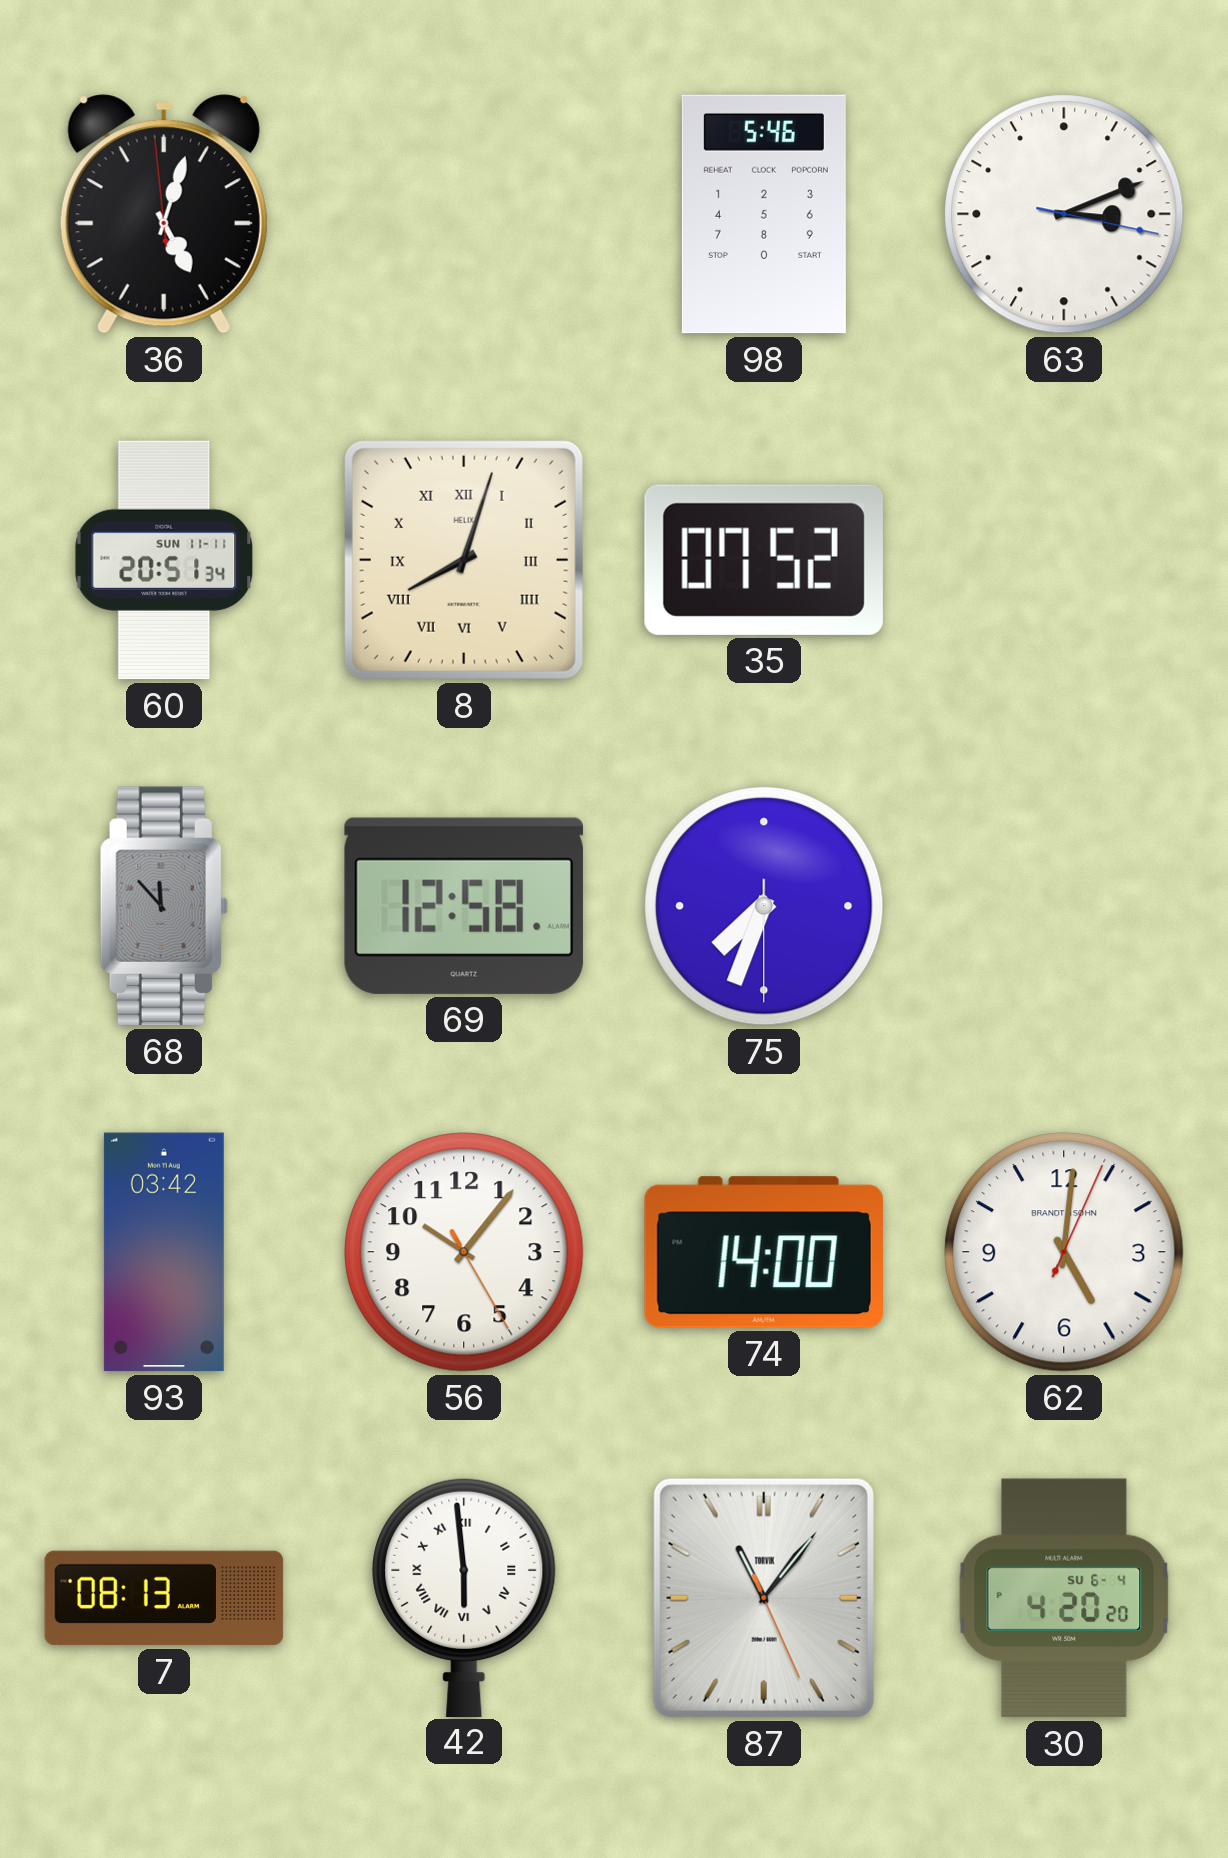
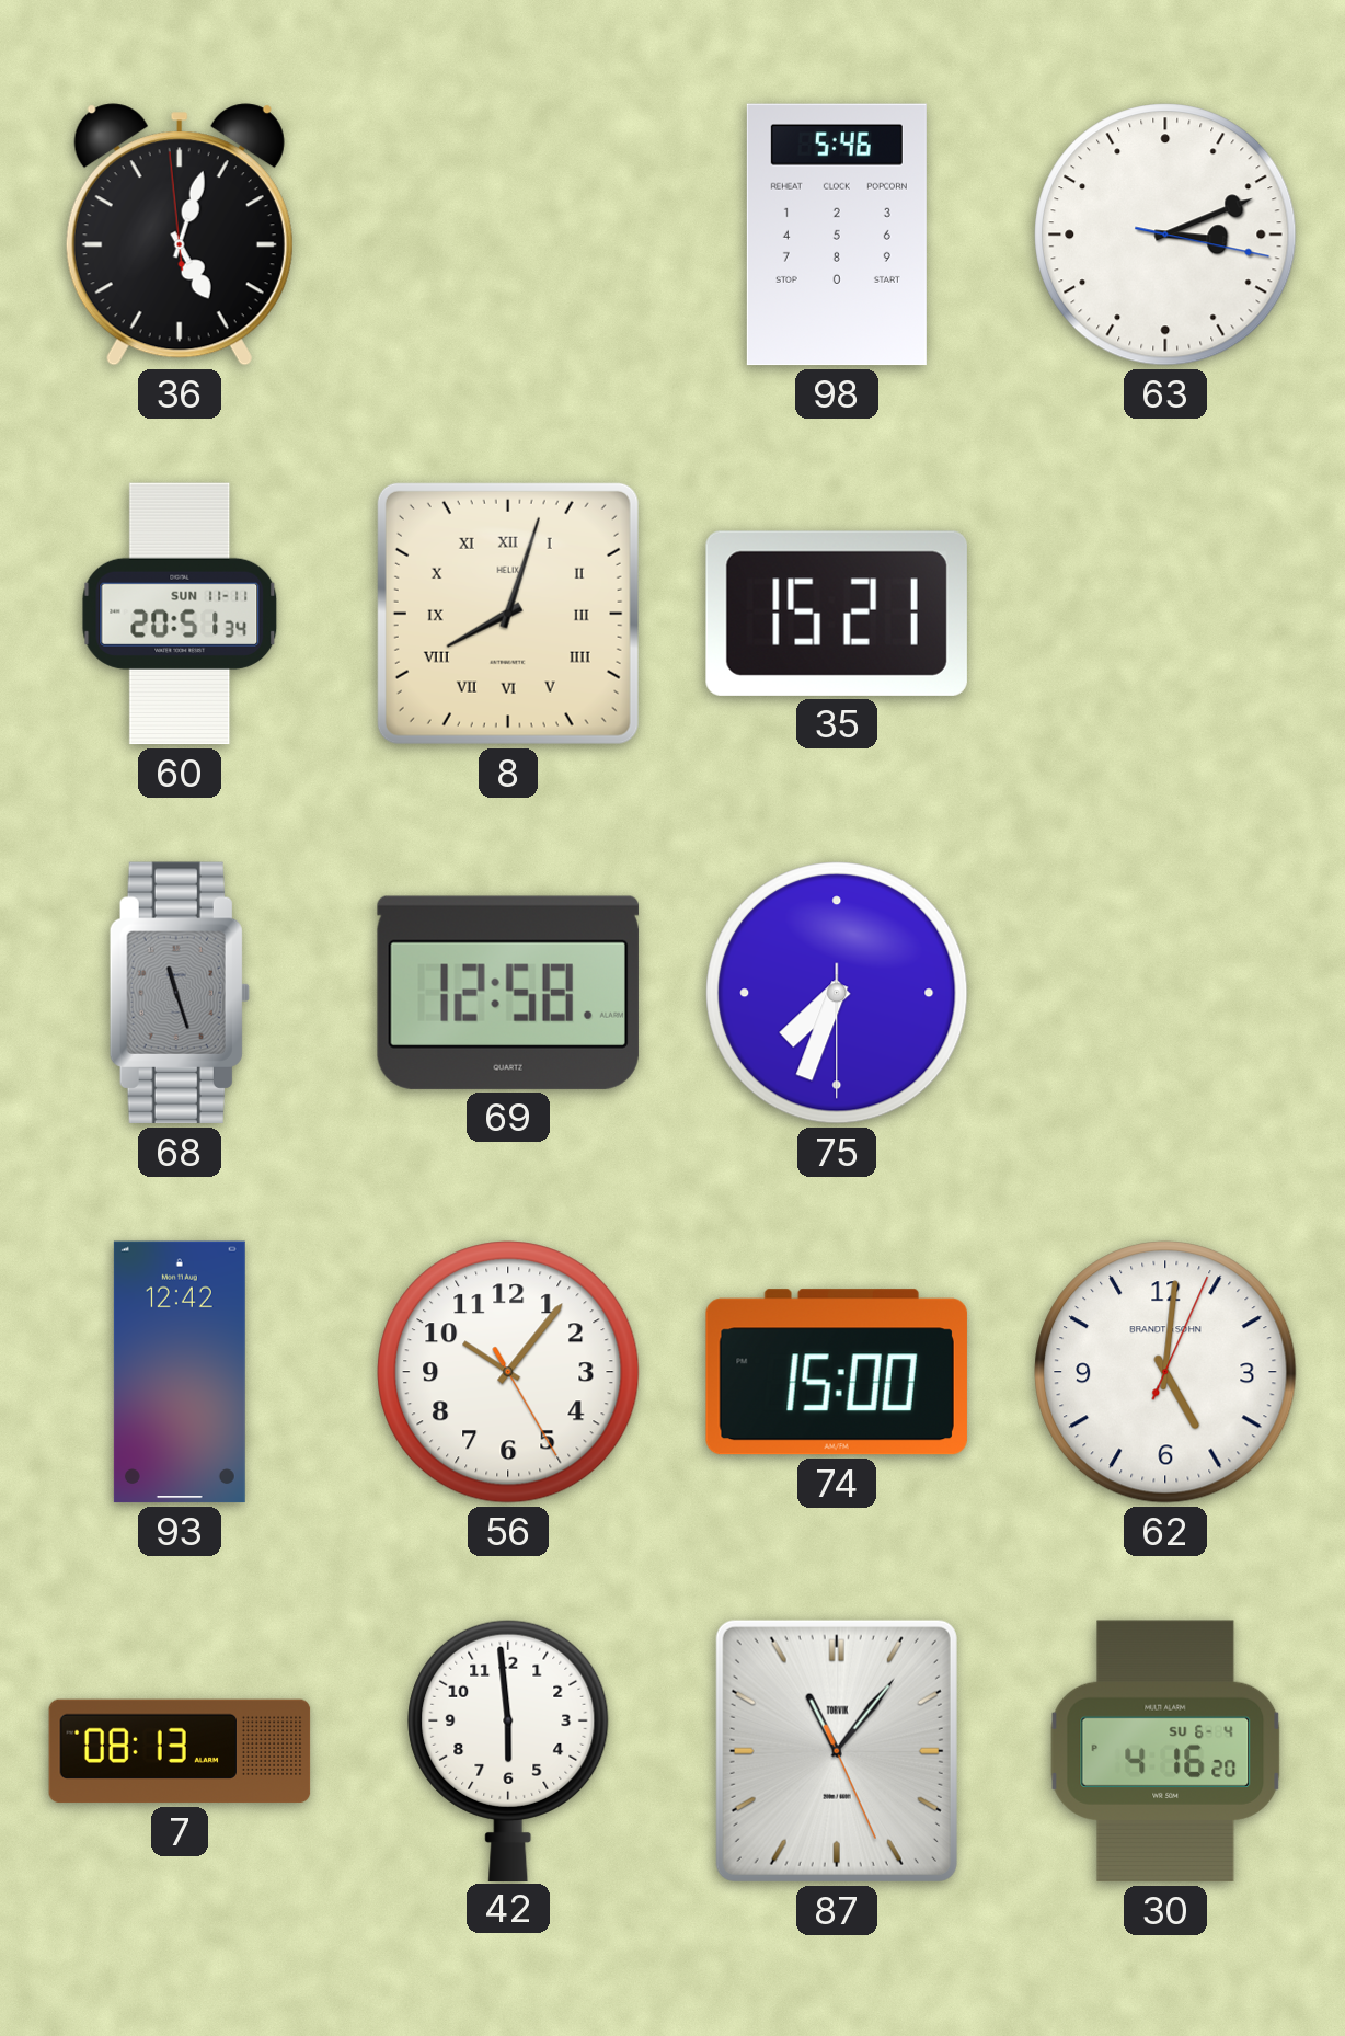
35: 07:52 -> 15:21
68: 11:53 -> 11:27
93: 03:42 -> 12:42
74: 14:00 -> 15:00
42 numerals: Roman -> Arabic
30: 4:20 -> 4:16
